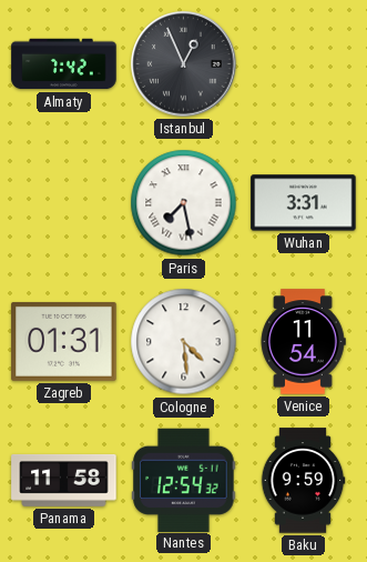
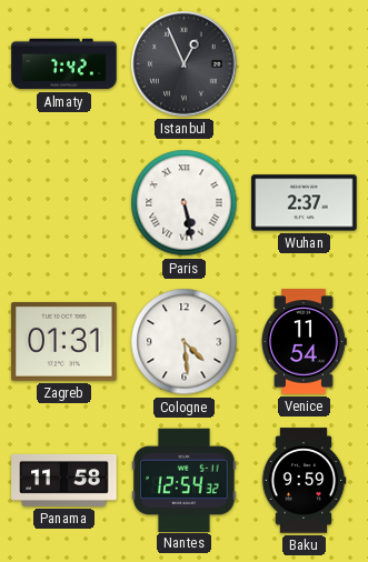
Paris: 7:28 -> 5:28
Wuhan: 3:31 -> 2:37
